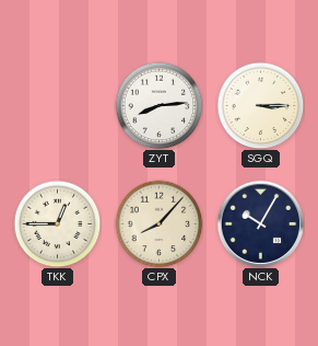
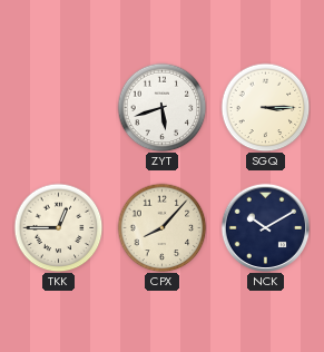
ZYT: 8:14 -> 5:42
NCK: 10:05 -> 10:10
